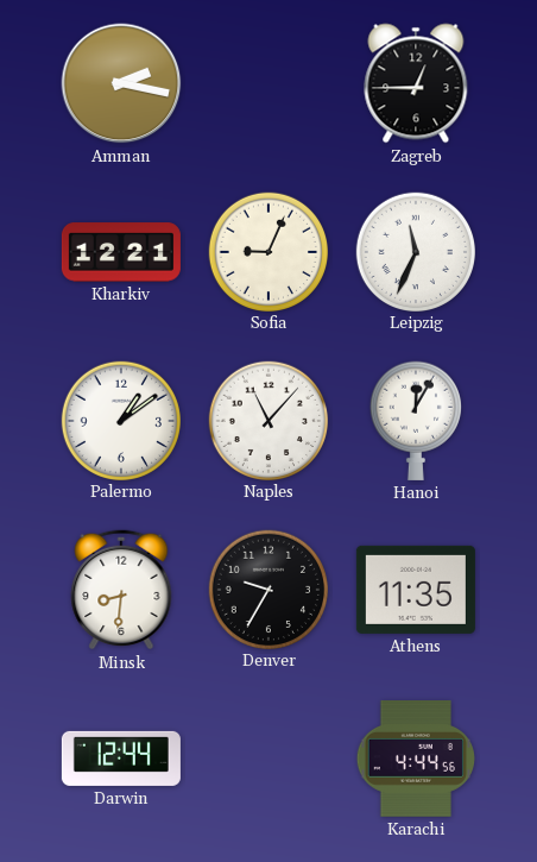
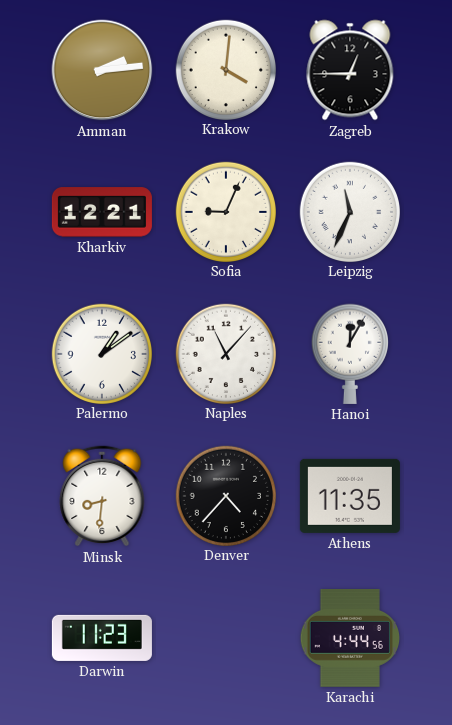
Amman: 2:17 -> 2:14
Krakow: none -> 4:01
Denver: 9:35 -> 4:37
Darwin: 12:44 -> 11:23
